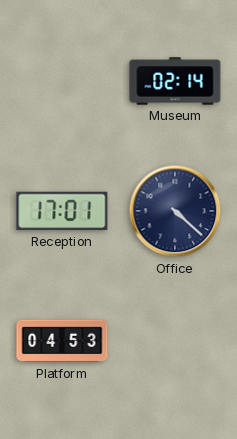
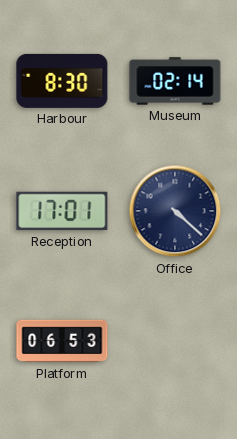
Harbour: none -> 8:30
Platform: 04:53 -> 06:53
